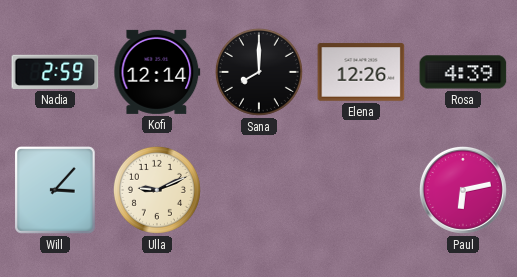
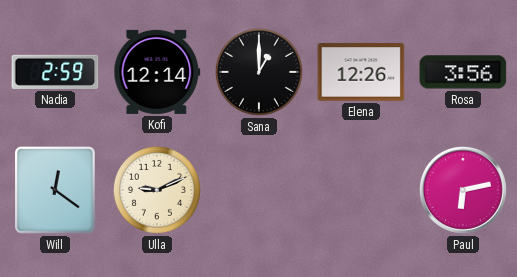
Sana: 8:00 -> 1:00
Rosa: 4:39 -> 3:56
Will: 3:07 -> 12:21
